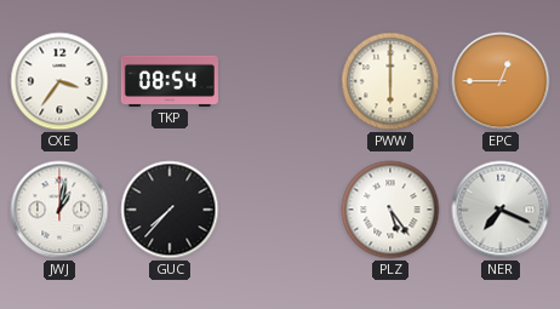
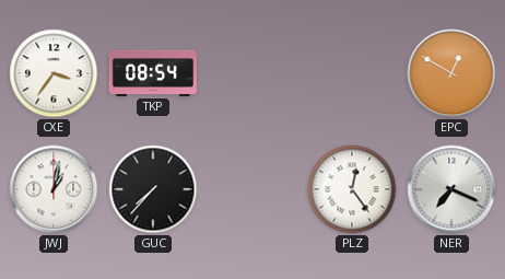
PWW: 6:00 -> none
EPC: 12:45 -> 12:50
PLZ: 5:24 -> 12:24
